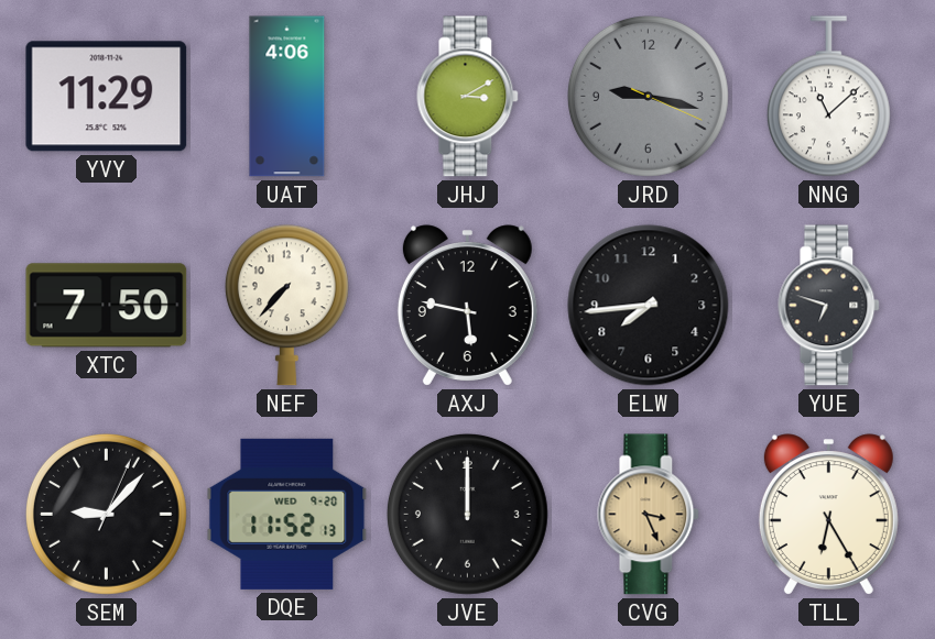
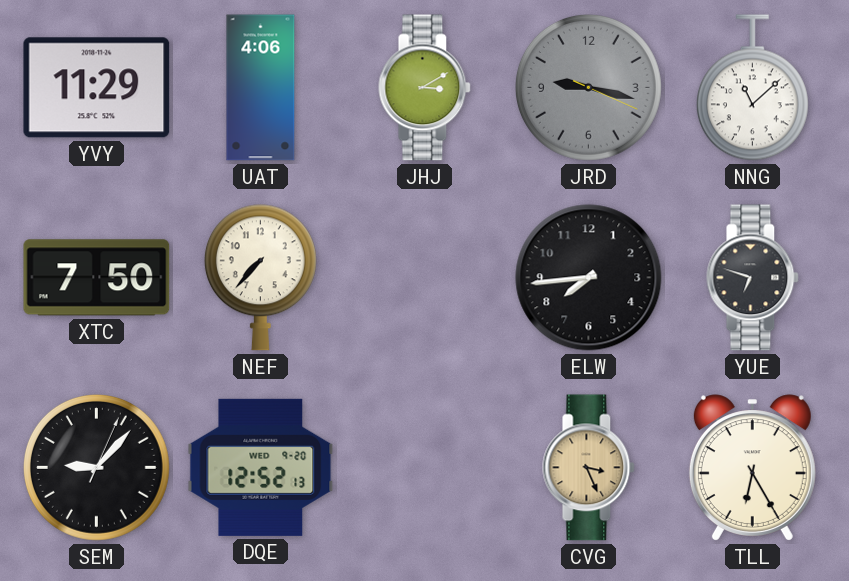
AXJ: 5:47 -> none
DQE: 11:52 -> 12:52
JVE: 12:00 -> none
